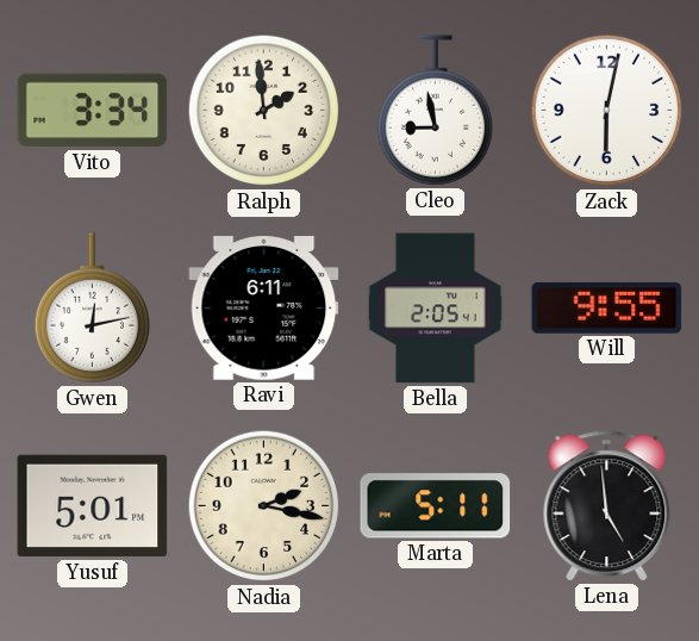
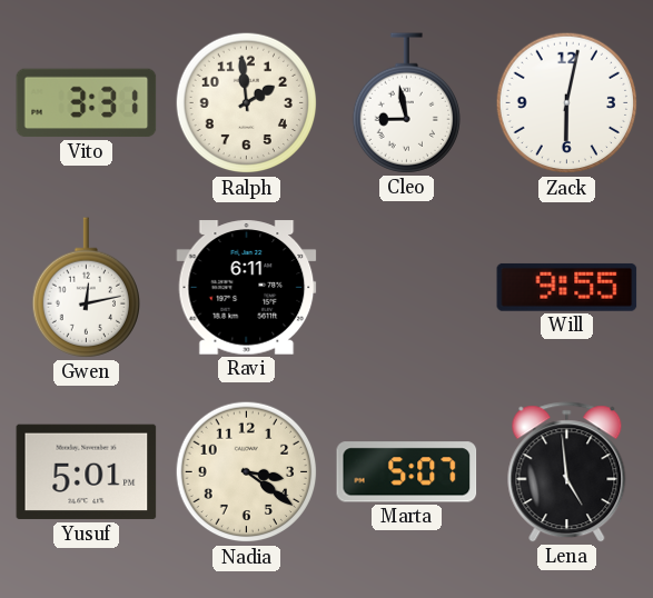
Vito: 3:34 -> 3:31
Bella: 2:05 -> none
Nadia: 2:17 -> 3:21
Marta: 5:11 -> 5:07
